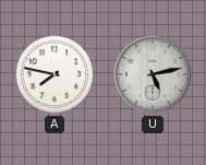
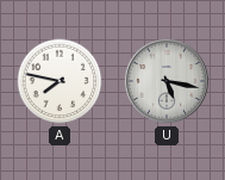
U: 5:13 -> 5:17
